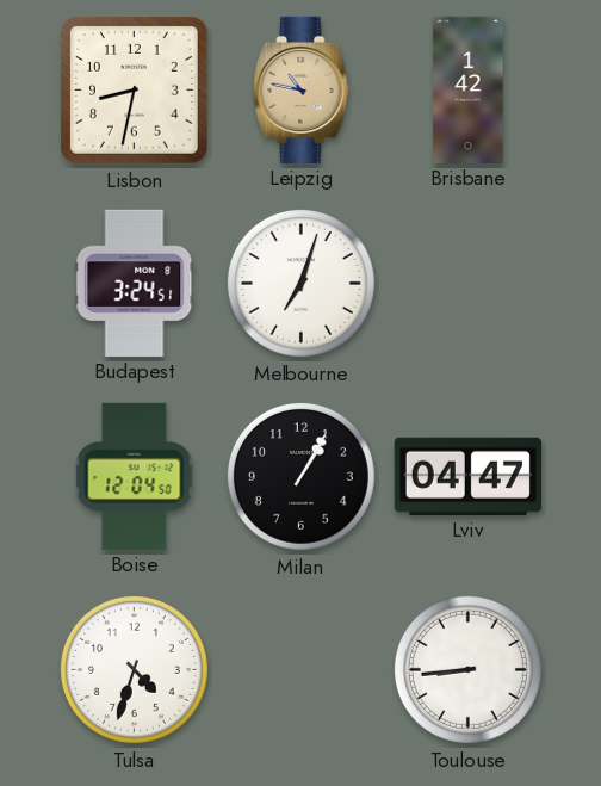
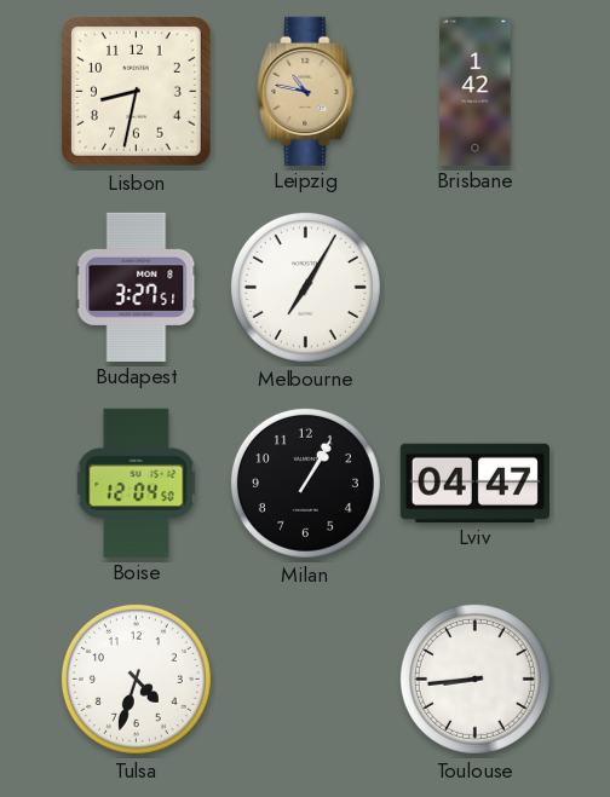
Budapest: 3:24 -> 3:27
Melbourne: 7:03 -> 7:05
